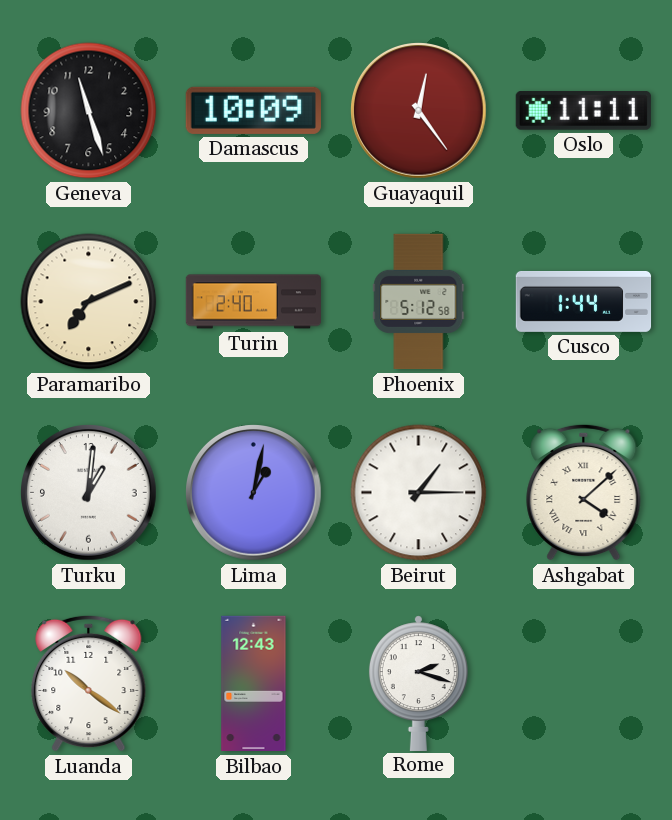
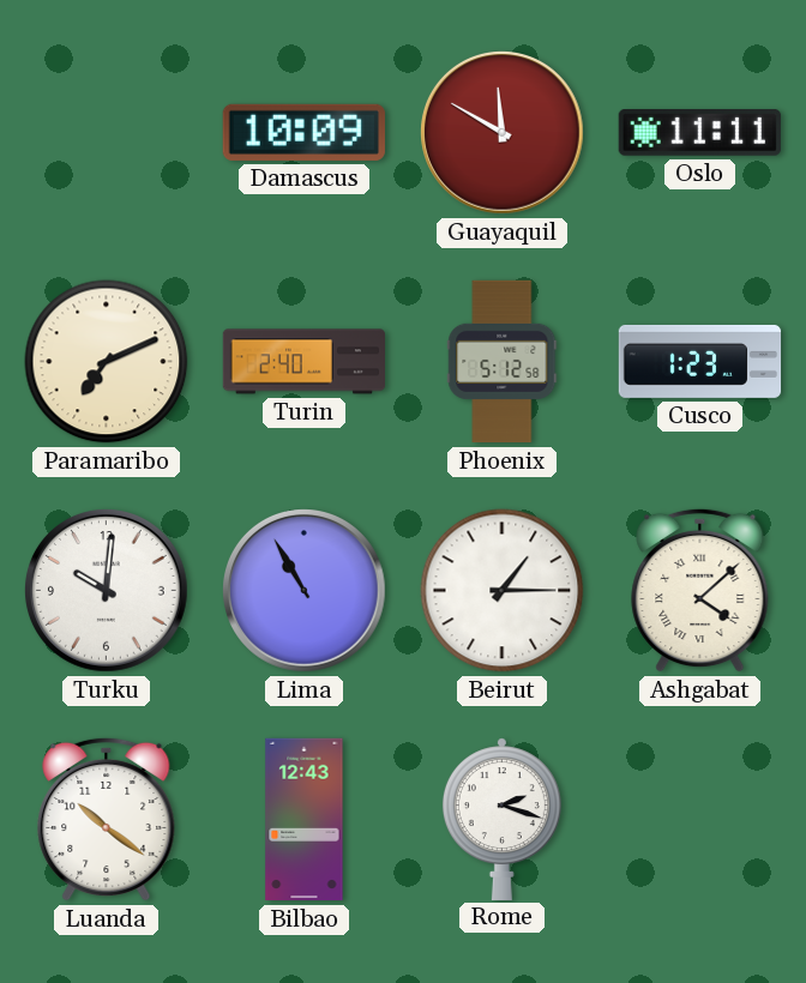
Geneva: 11:27 -> none
Guayaquil: 12:24 -> 11:50
Cusco: 1:44 -> 1:23
Turku: 1:01 -> 10:01
Lima: 1:02 -> 10:55
